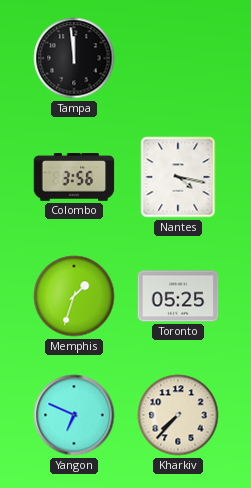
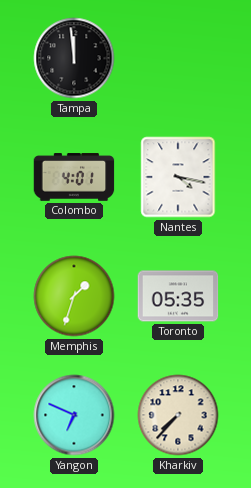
Colombo: 3:56 -> 4:01
Toronto: 05:25 -> 05:35
